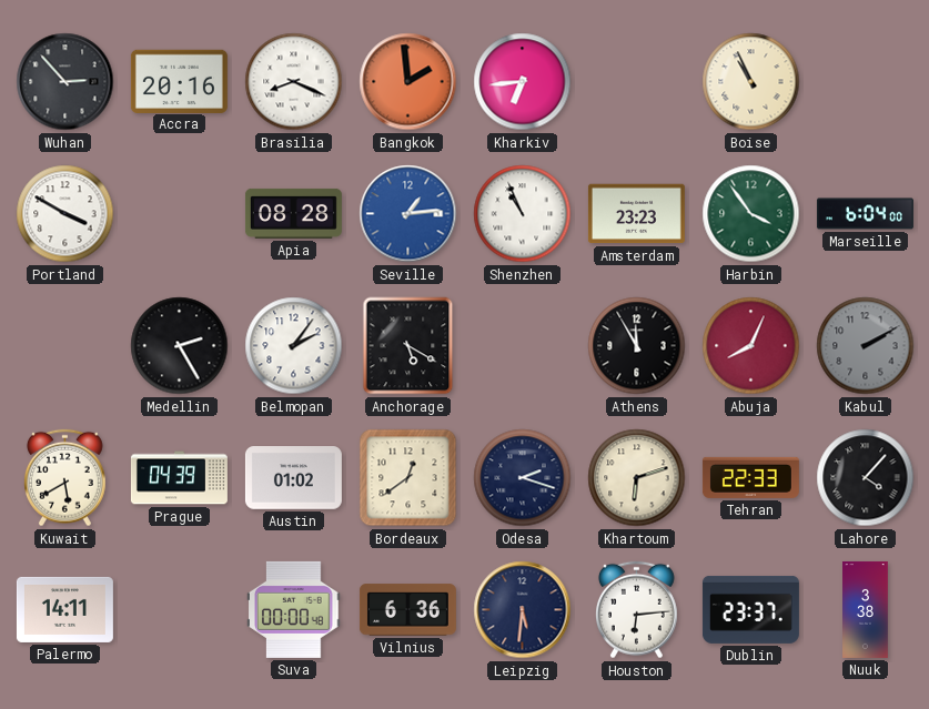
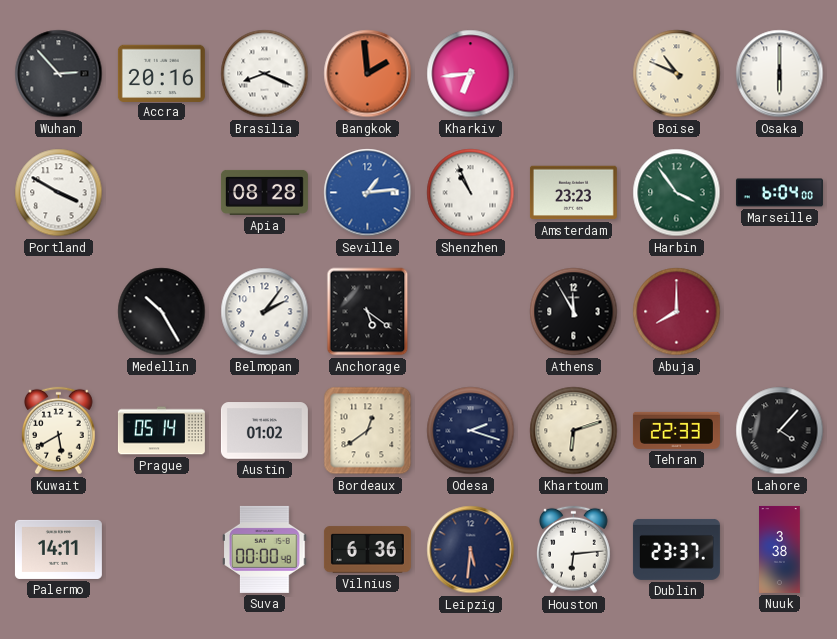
Boise: 10:56 -> 10:49
Osaka: none -> 6:00
Medellin: 2:25 -> 10:25
Anchorage: 5:20 -> 5:21
Abuja: 8:04 -> 8:00
Kabul: 2:10 -> none
Prague: 04:39 -> 05:14
